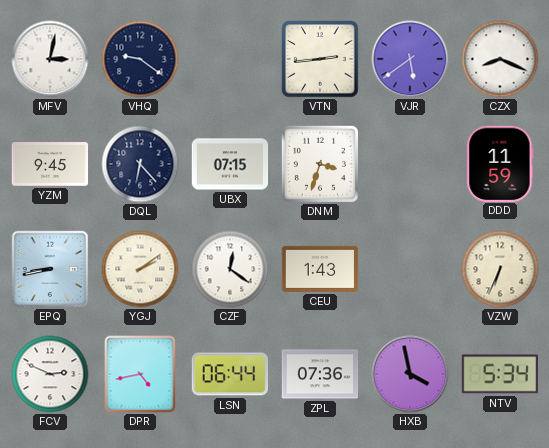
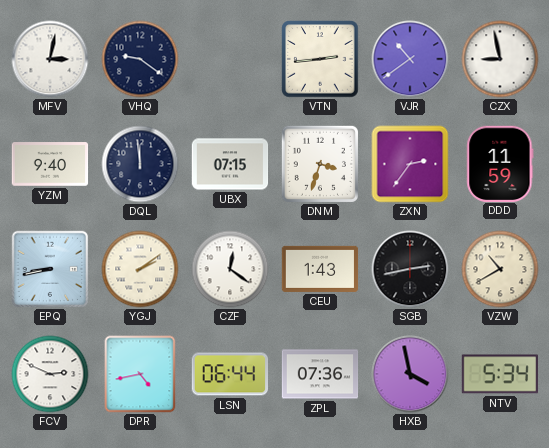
VJR: 5:39 -> 10:39
CZX: 8:19 -> 8:58
YZM: 9:45 -> 9:40
DQL: 6:23 -> 11:59
ZXN: none -> 2:36
SGB: none -> 2:43
VZW: 6:34 -> 10:40
